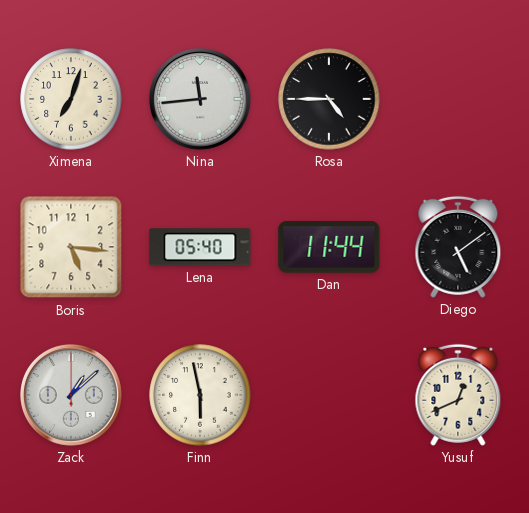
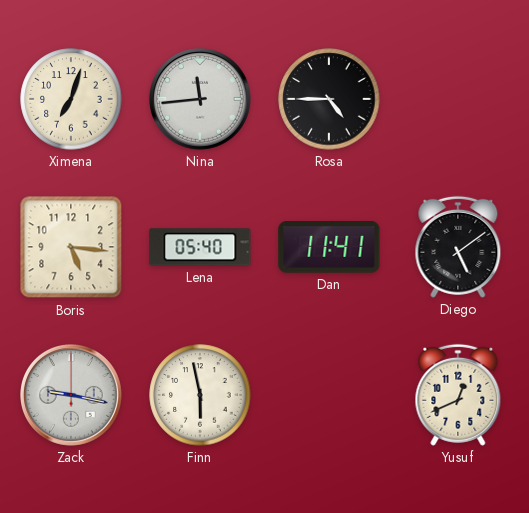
Dan: 11:44 -> 11:41
Zack: 1:08 -> 9:17
